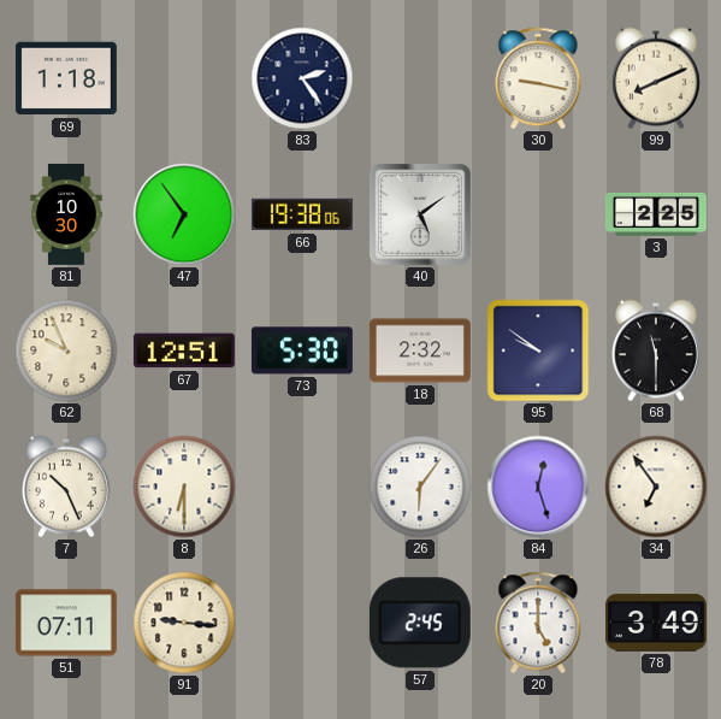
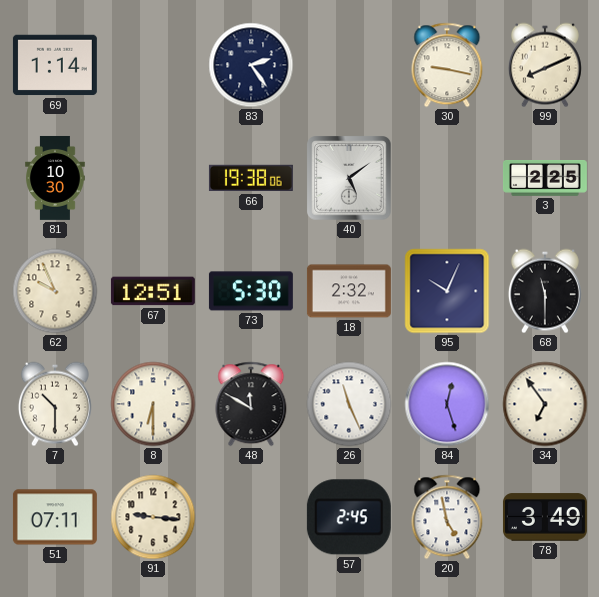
69: 1:18 -> 1:14
47: 6:54 -> none
95: 9:51 -> 10:04
7: 10:26 -> 10:30
48: none -> 11:50
26: 6:06 -> 11:26
20: 5:00 -> 4:58
